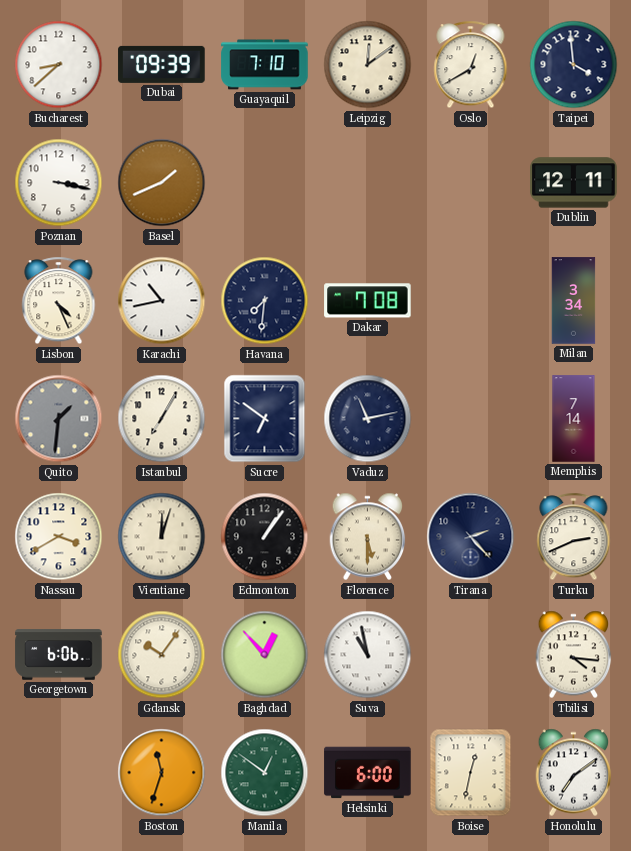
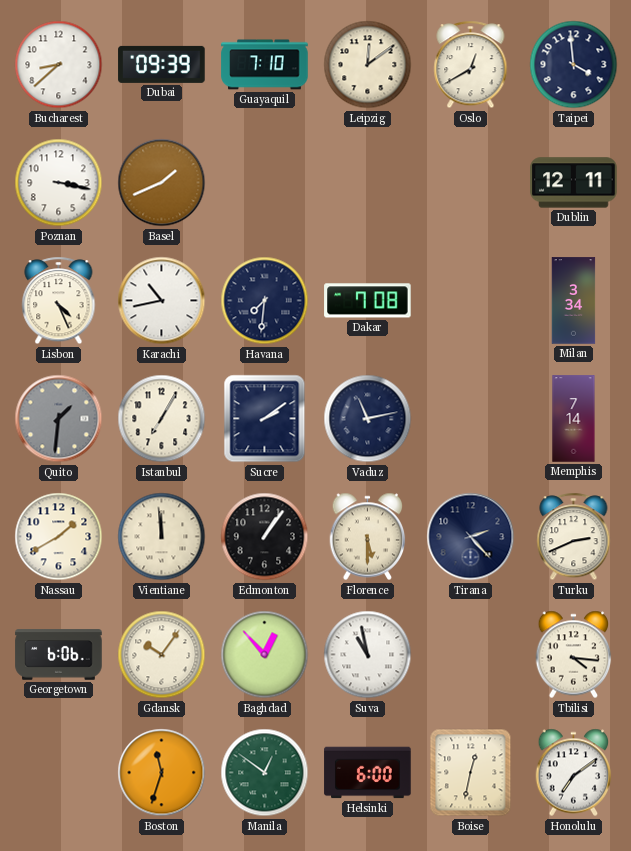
Sucre: 6:51 -> 2:09
Nassau: 3:40 -> 1:40
Vientiane: 12:03 -> 11:59
